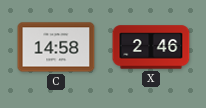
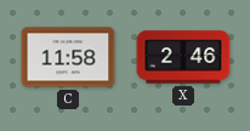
C: 14:58 -> 11:58
